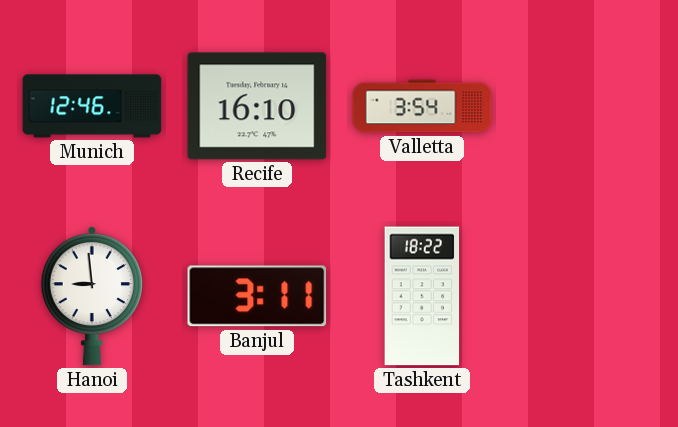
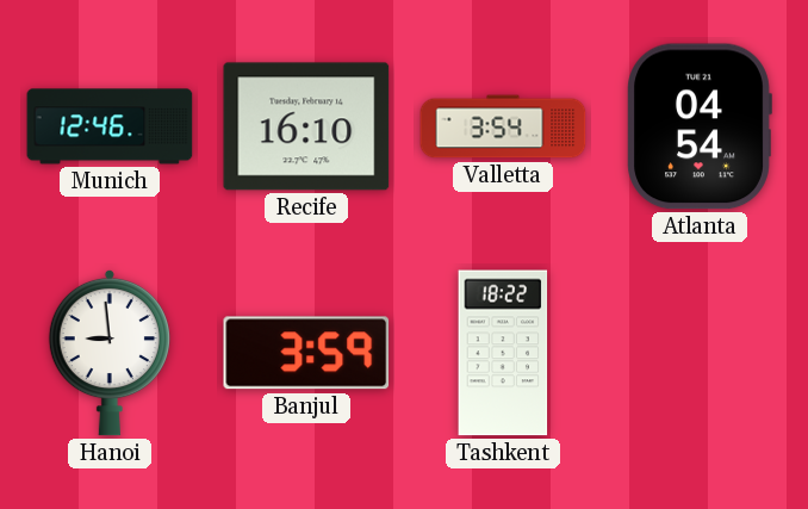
Atlanta: none -> 04:54
Banjul: 3:11 -> 3:59
